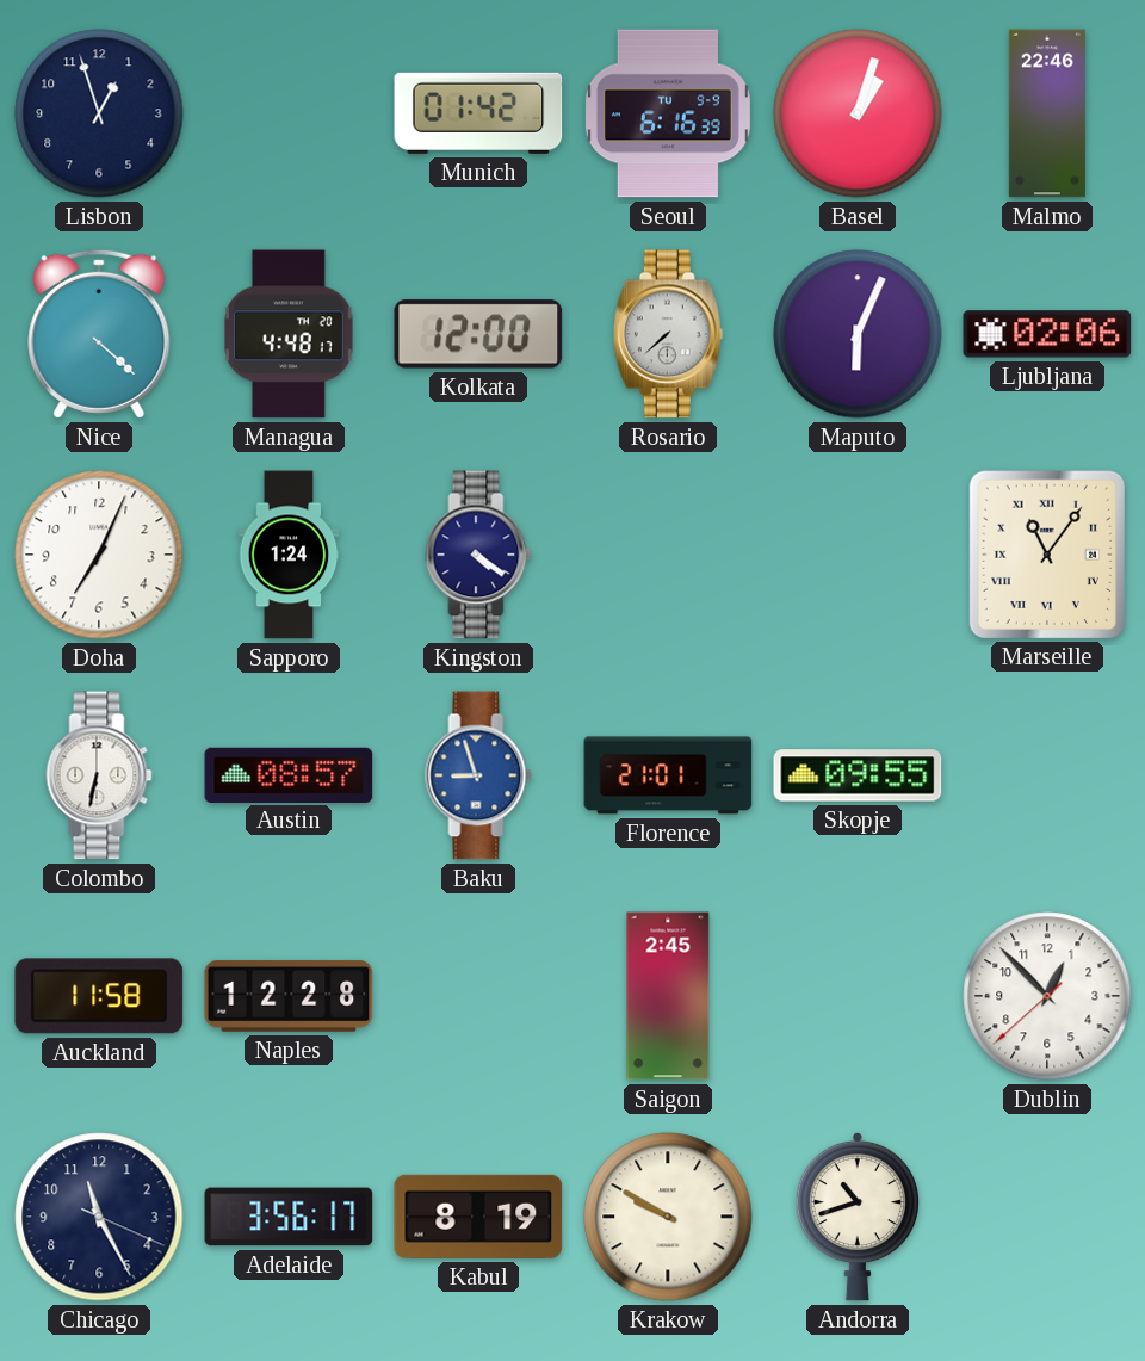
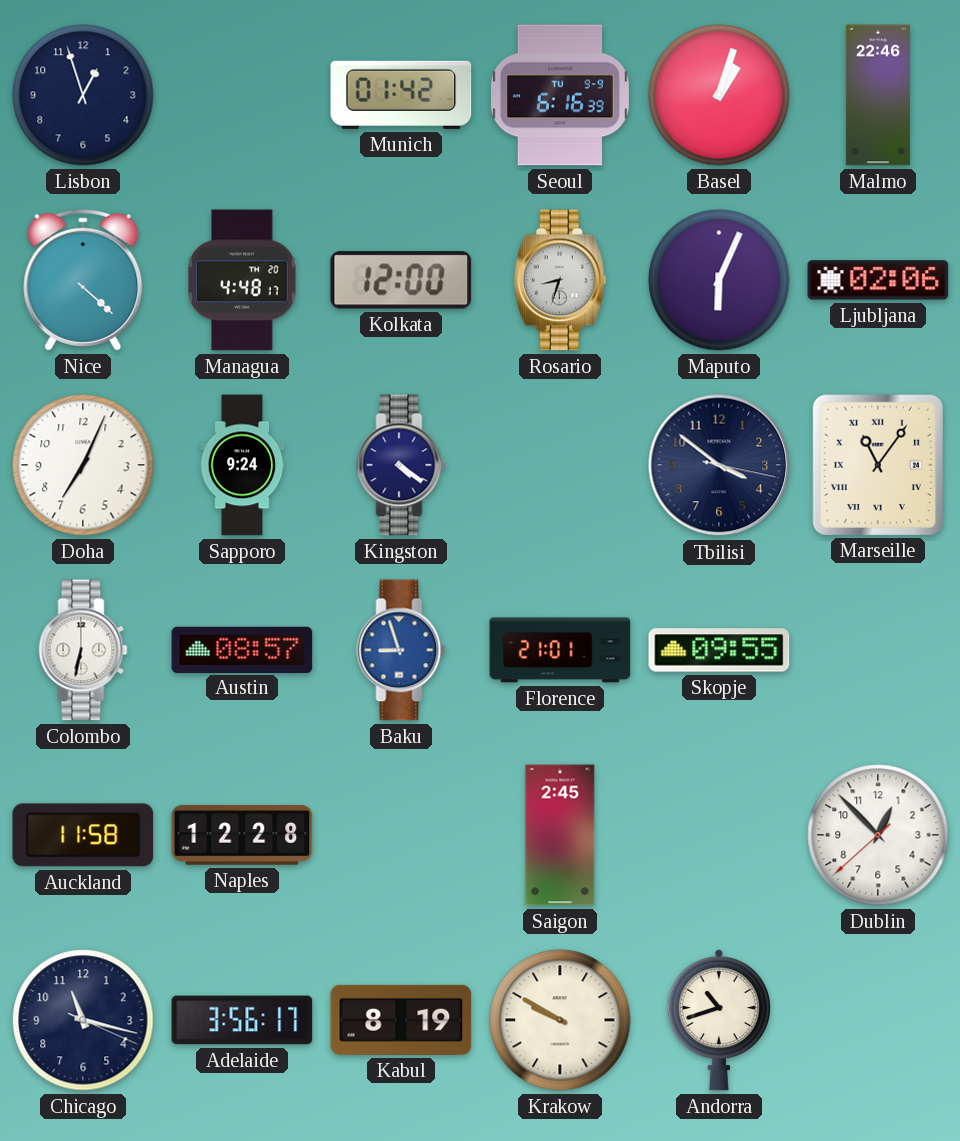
Rosario: 7:38 -> 8:33
Sapporo: 1:24 -> 9:24
Tbilisi: none -> 3:51
Chicago: 11:25 -> 11:17
